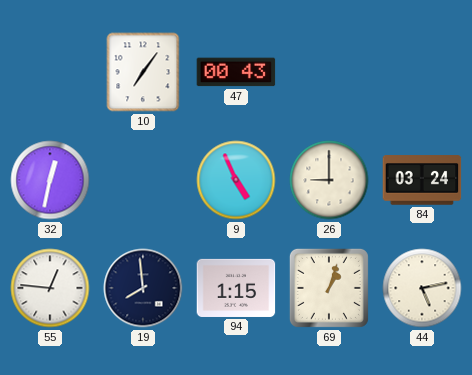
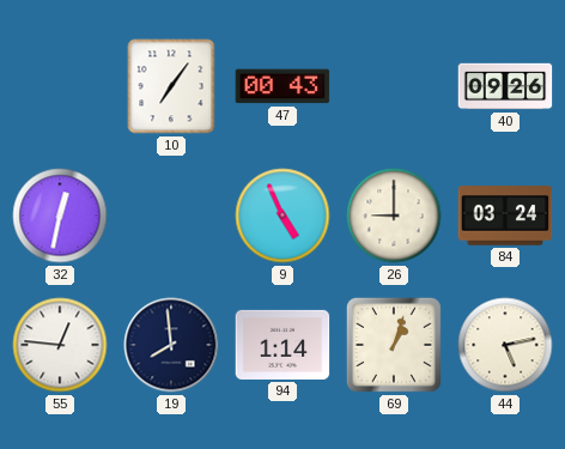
40: none -> 09:26
94: 1:15 -> 1:14
